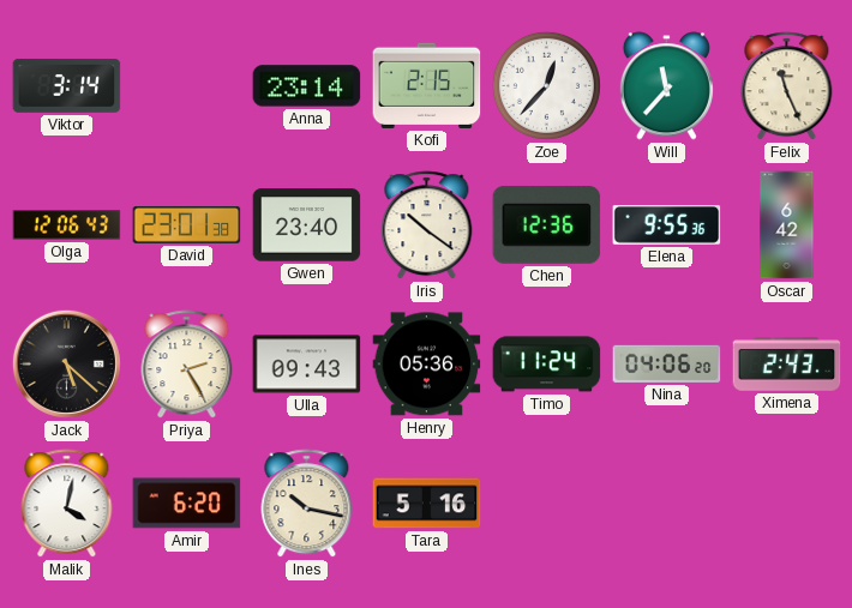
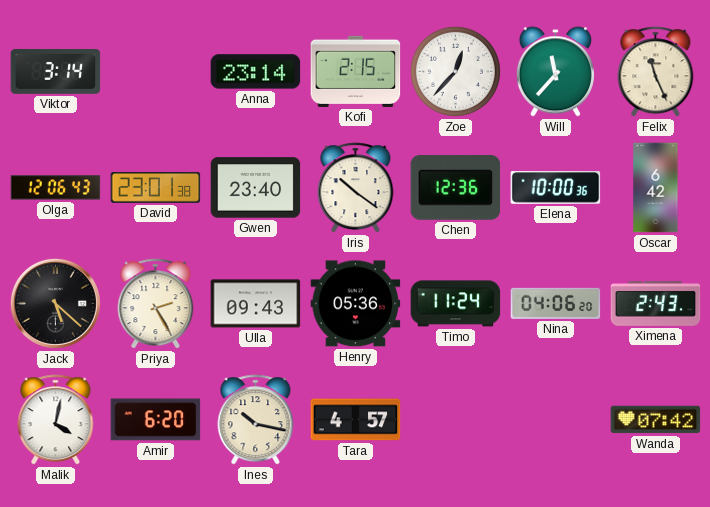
Elena: 9:55 -> 10:00
Tara: 5:16 -> 4:57
Wanda: none -> 07:42
